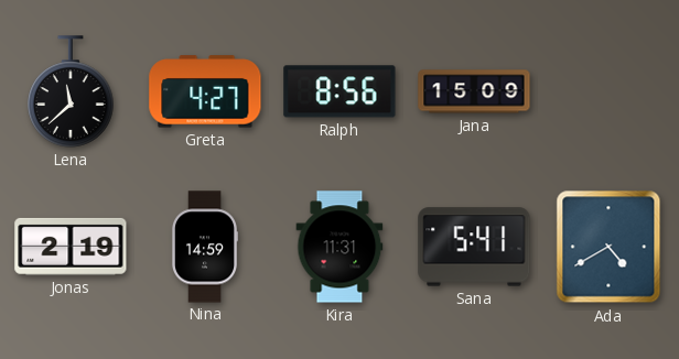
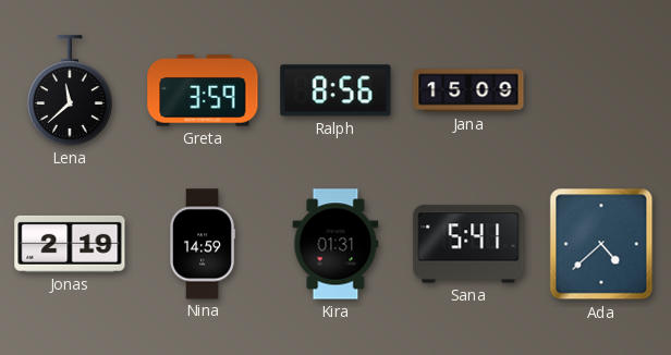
Greta: 4:27 -> 3:59
Kira: 11:31 -> 01:31
Ada: 4:40 -> 4:38
